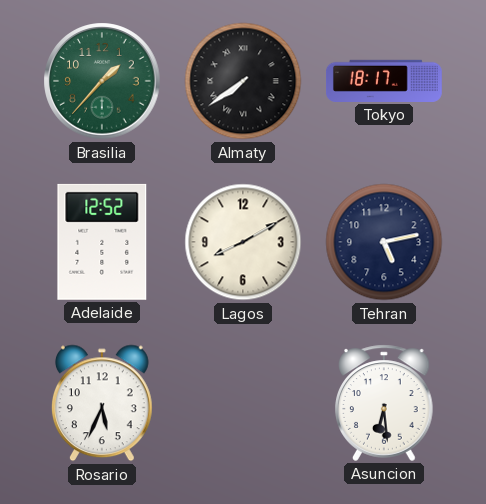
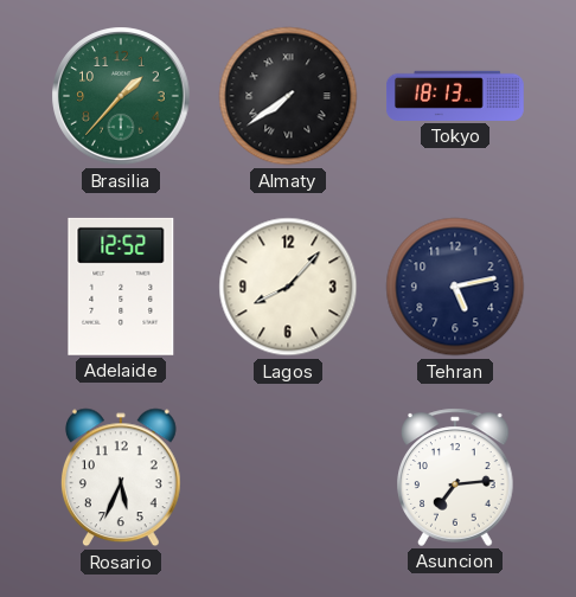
Tokyo: 18:17 -> 18:13
Lagos: 8:10 -> 8:07
Asuncion: 6:29 -> 7:14
